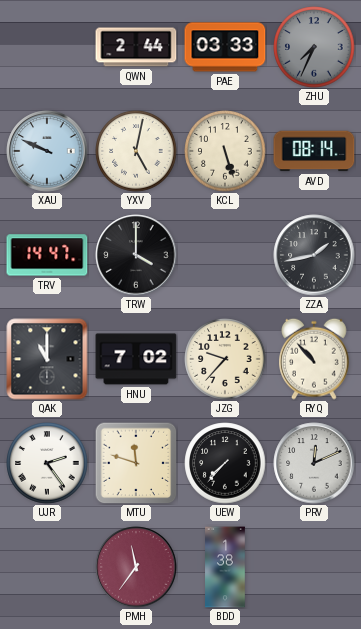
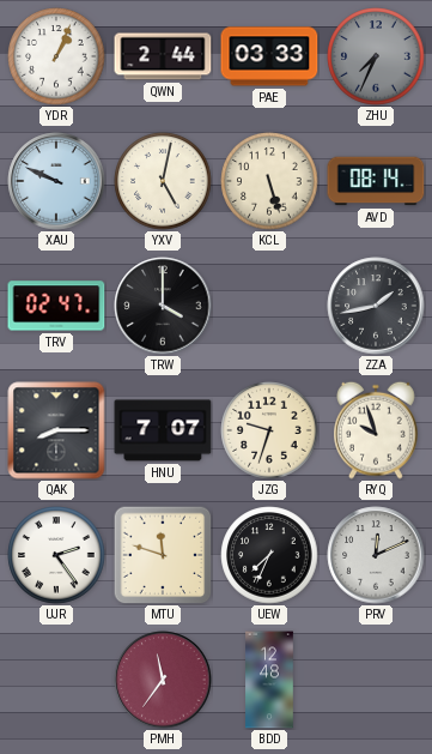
YDR: none -> 1:04
TRV: 14:47 -> 02:47
QAK: 11:00 -> 8:15
HNU: 7:02 -> 7:07
JZG: 9:37 -> 9:33
RYQ: 10:53 -> 9:57
UEW: 7:37 -> 7:34
BDD: 1:38 -> 12:48
